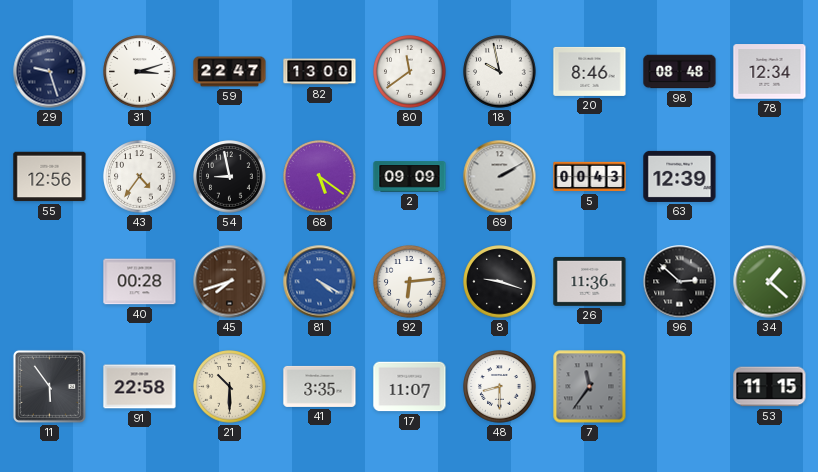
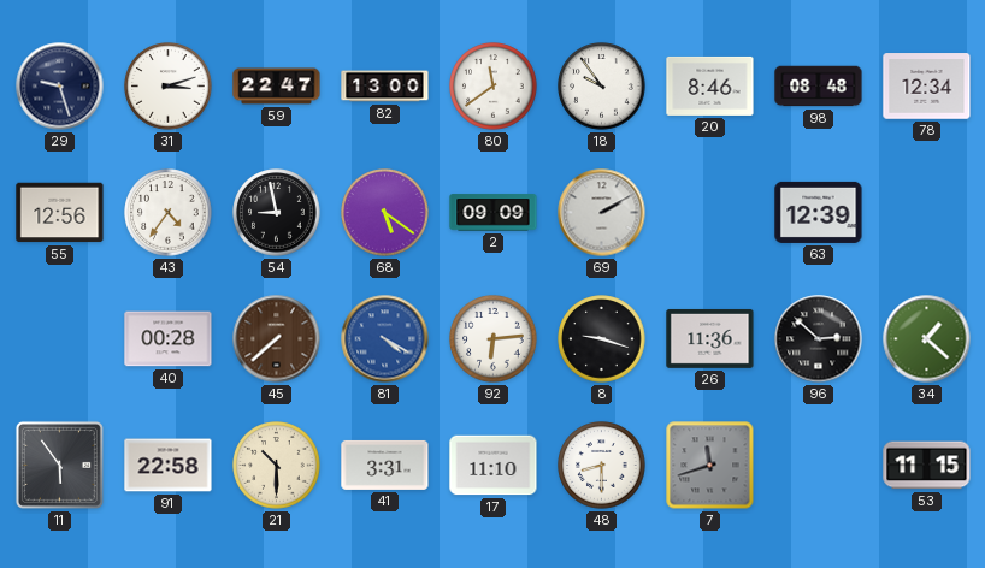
18: 9:58 -> 9:54
5: 00:43 -> none
45: 7:42 -> 7:38
41: 3:35 -> 3:31
17: 11:07 -> 11:10
7: 11:36 -> 11:42
